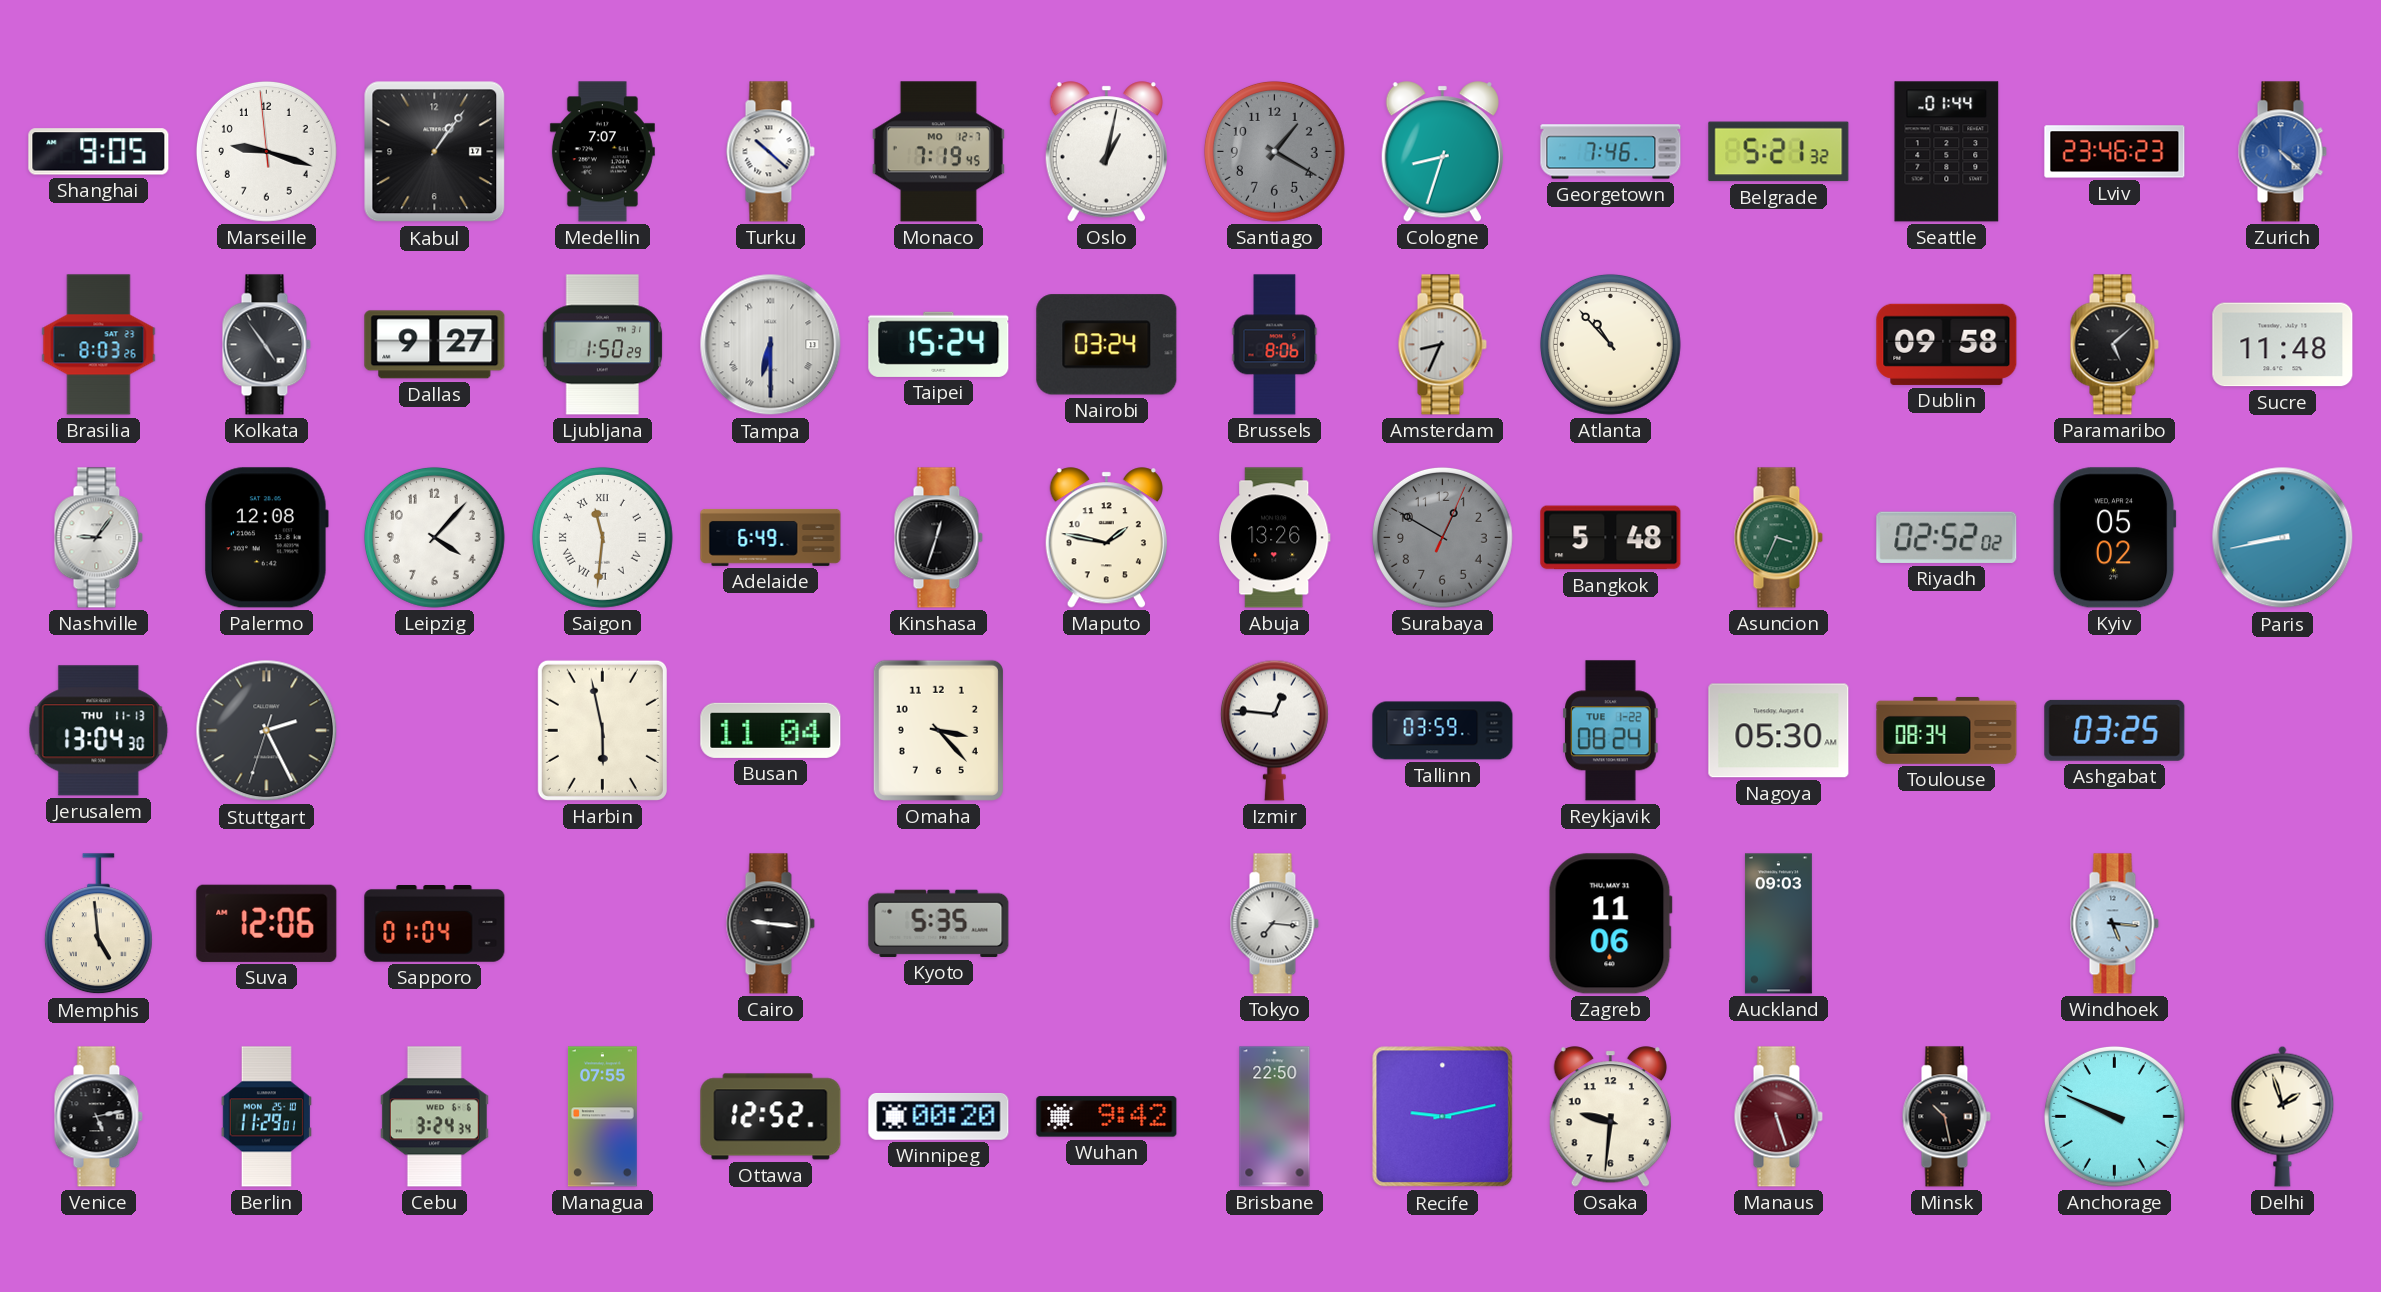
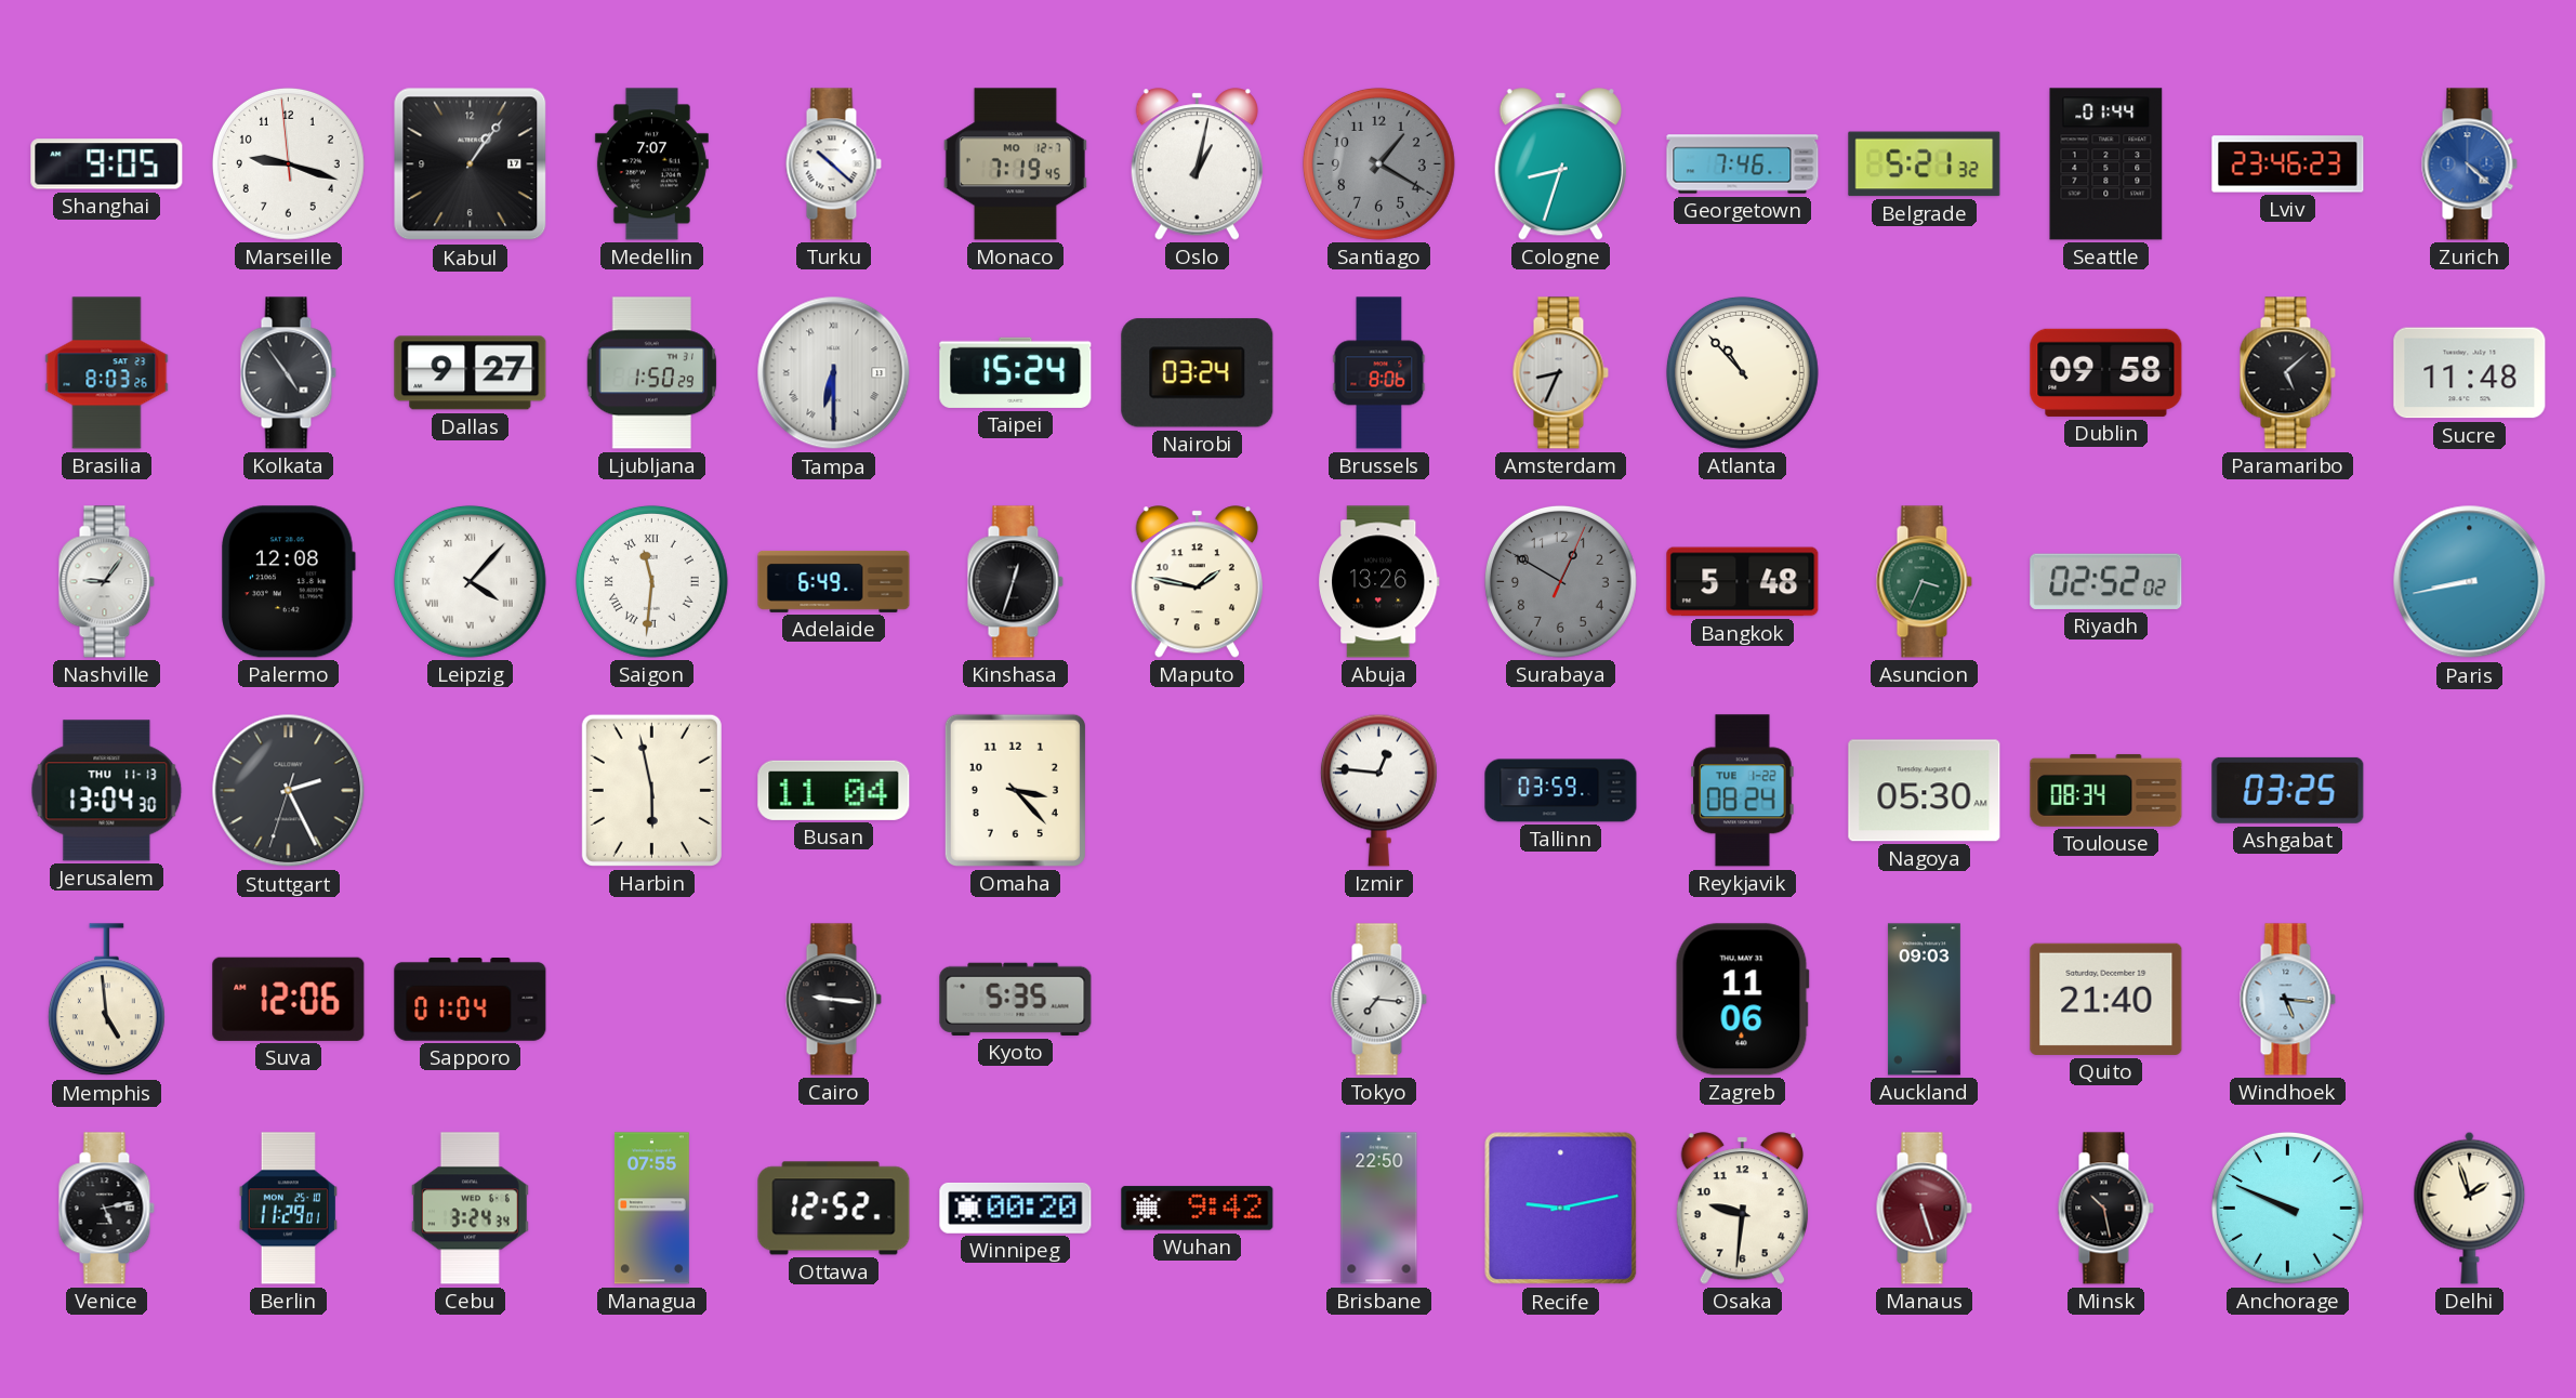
Leipzig numerals: Arabic -> Roman
Kyiv: 05:02 -> none
Quito: none -> 21:40
